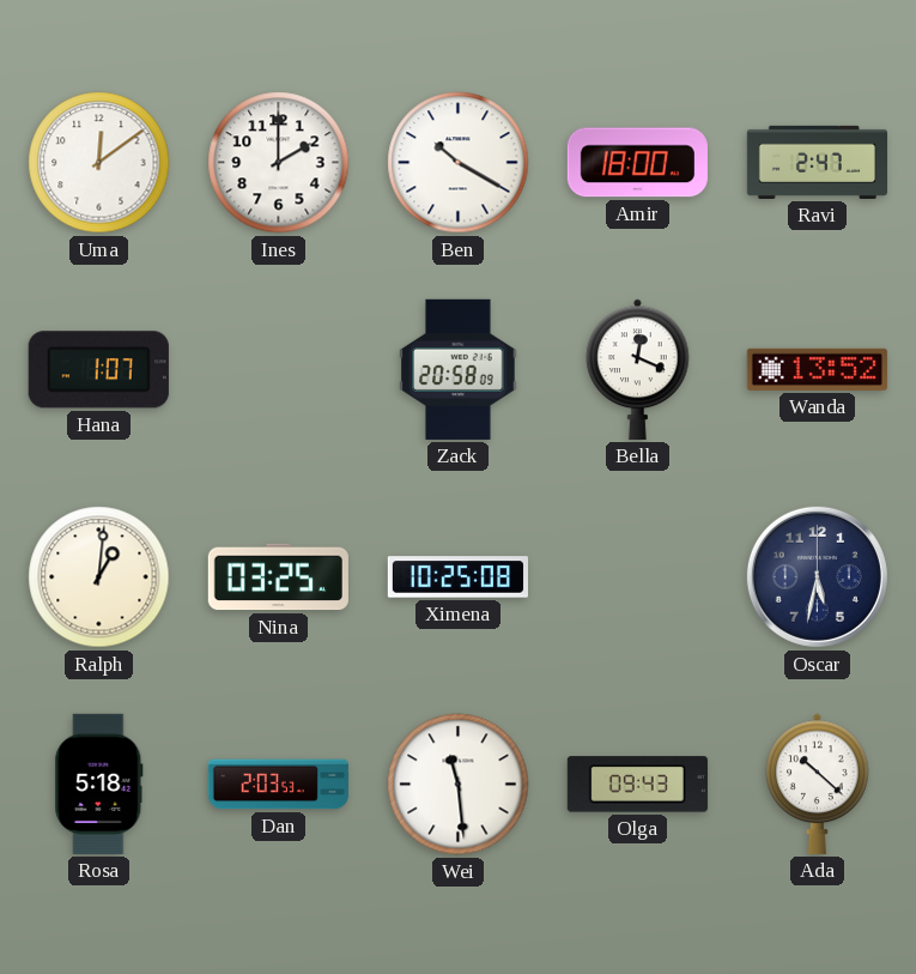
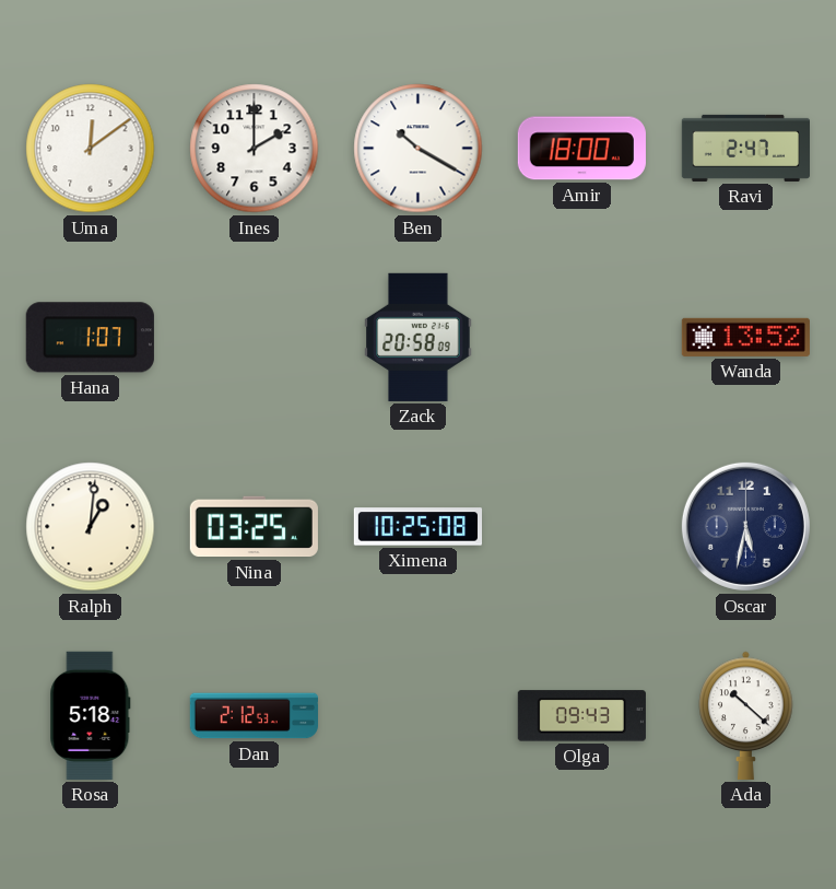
Bella: 12:19 -> none
Dan: 2:03 -> 2:12
Wei: 11:29 -> none
